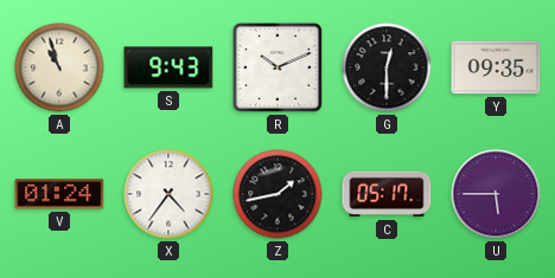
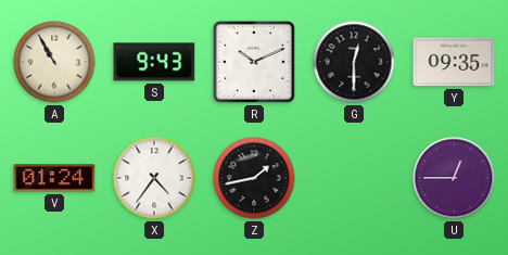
A: 10:57 -> 10:55
C: 05:17 -> none
U: 5:45 -> 12:45
